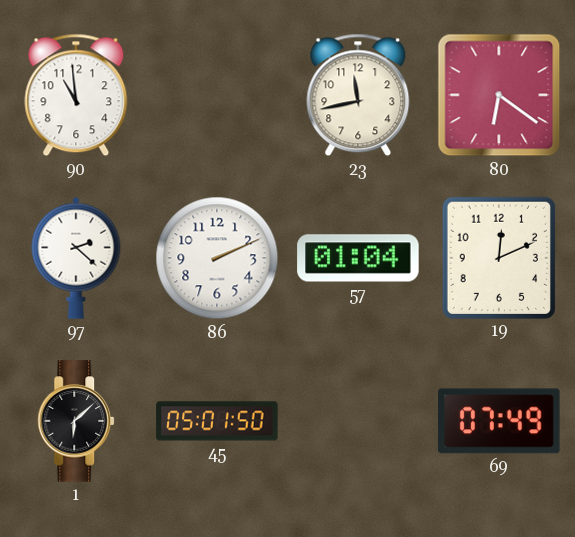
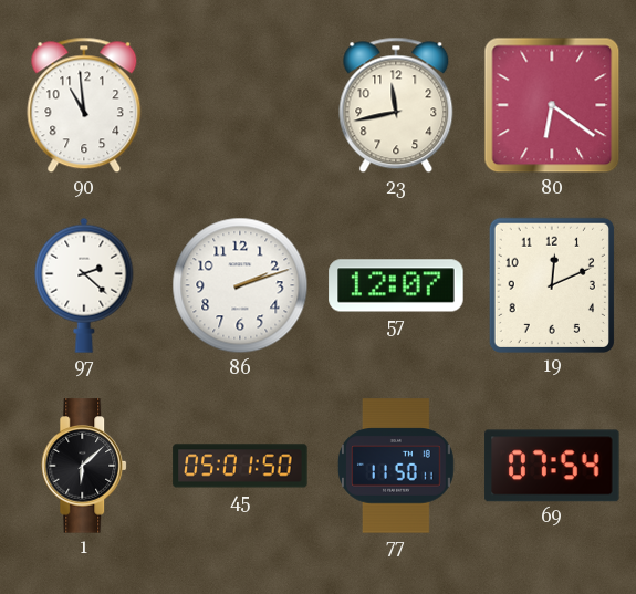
86: 2:11 -> 2:12
57: 01:04 -> 12:07
77: none -> 11:50
69: 07:49 -> 07:54
